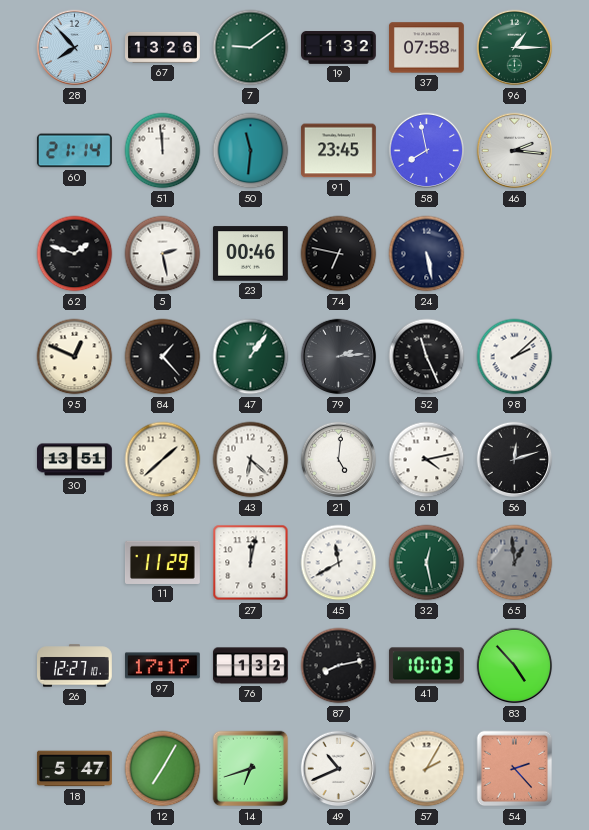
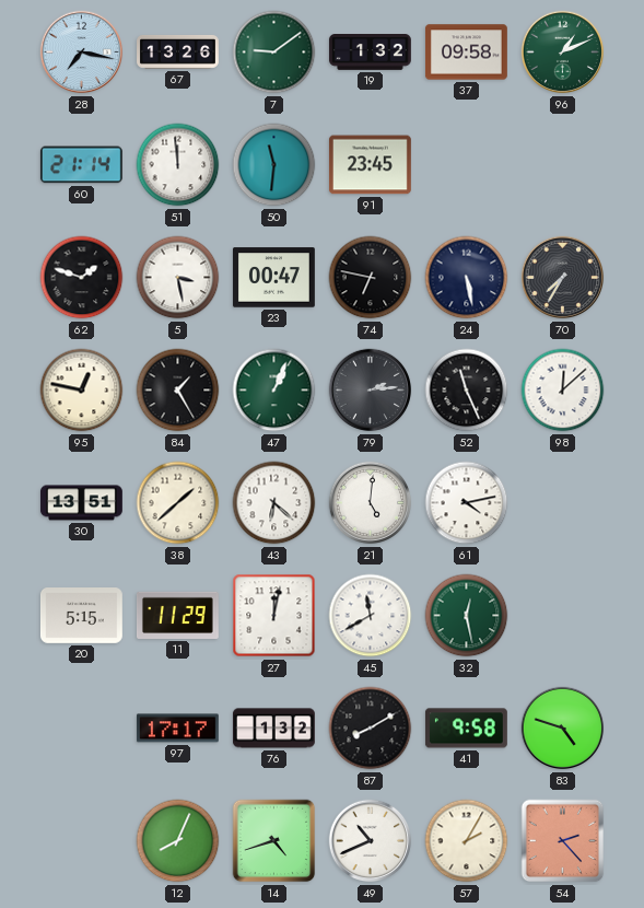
28: 7:53 -> 7:17
37: 07:58 -> 09:58
96: 1:15 -> 1:11
58: 7:58 -> none
46: 2:16 -> none
5: 2:28 -> 3:28
23: 00:46 -> 00:47
70: none -> 7:35
95: 12:49 -> 12:47
84: 1:23 -> 1:25
47: 1:06 -> 1:04
98: 2:08 -> 12:08
56: 12:12 -> none
20: none -> 5:15
65: 12:59 -> none
26: 12:27 -> none
87: 8:13 -> 8:10
41: 10:03 -> 9:58
83: 4:53 -> 4:48
18: 5:47 -> none
12: 7:05 -> 8:04
14: 6:42 -> 4:42
